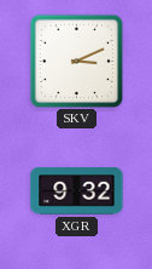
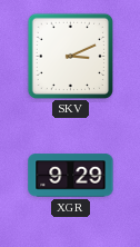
XGR: 9:32 -> 9:29
